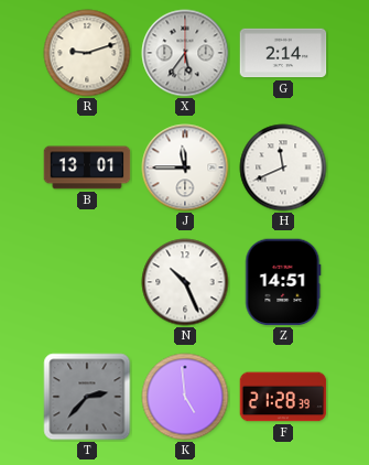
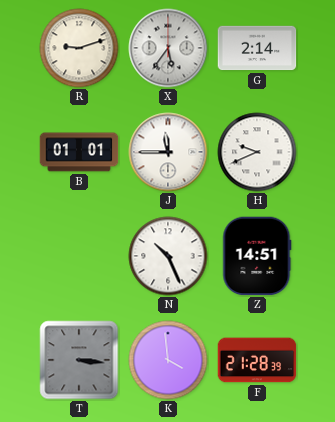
B: 13:01 -> 01:01
H: 11:41 -> 9:41
T: 2:37 -> 3:16
K: 4:59 -> 3:59
